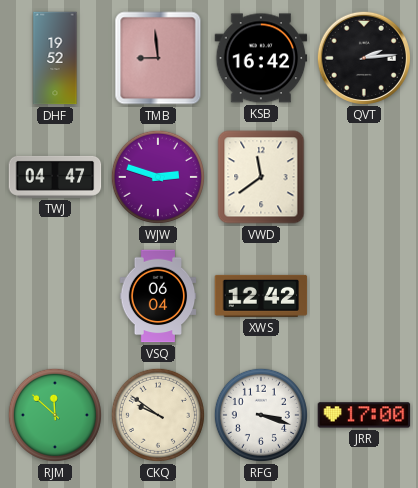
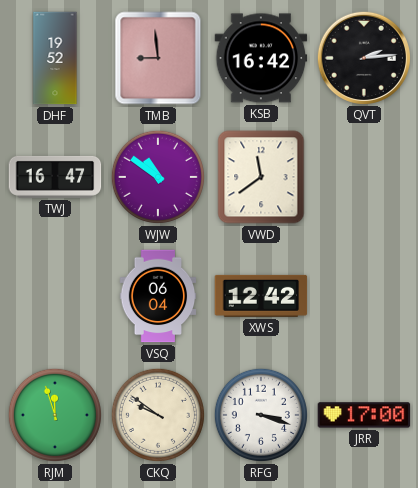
TWJ: 04:47 -> 16:47
WJW: 2:48 -> 10:51
RJM: 11:52 -> 11:57
